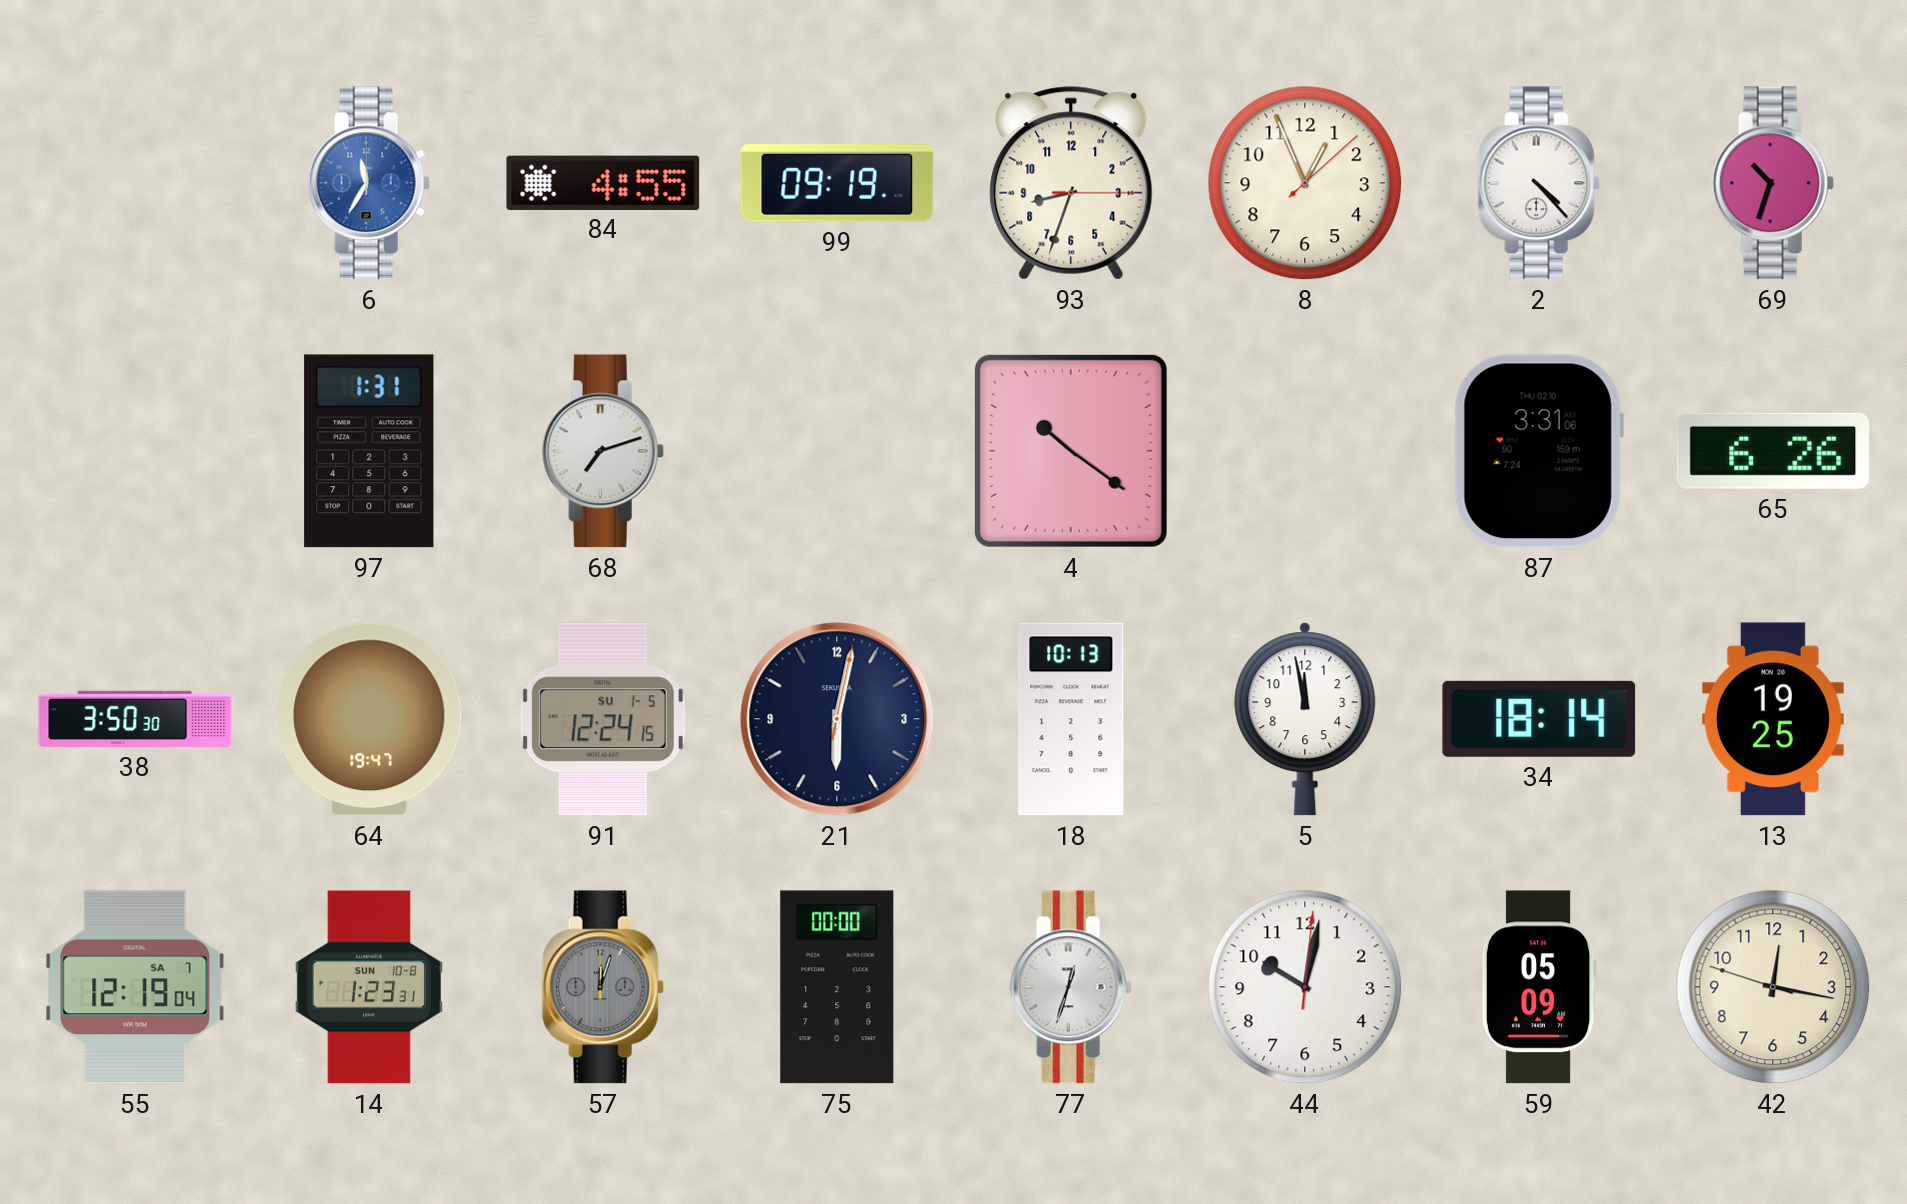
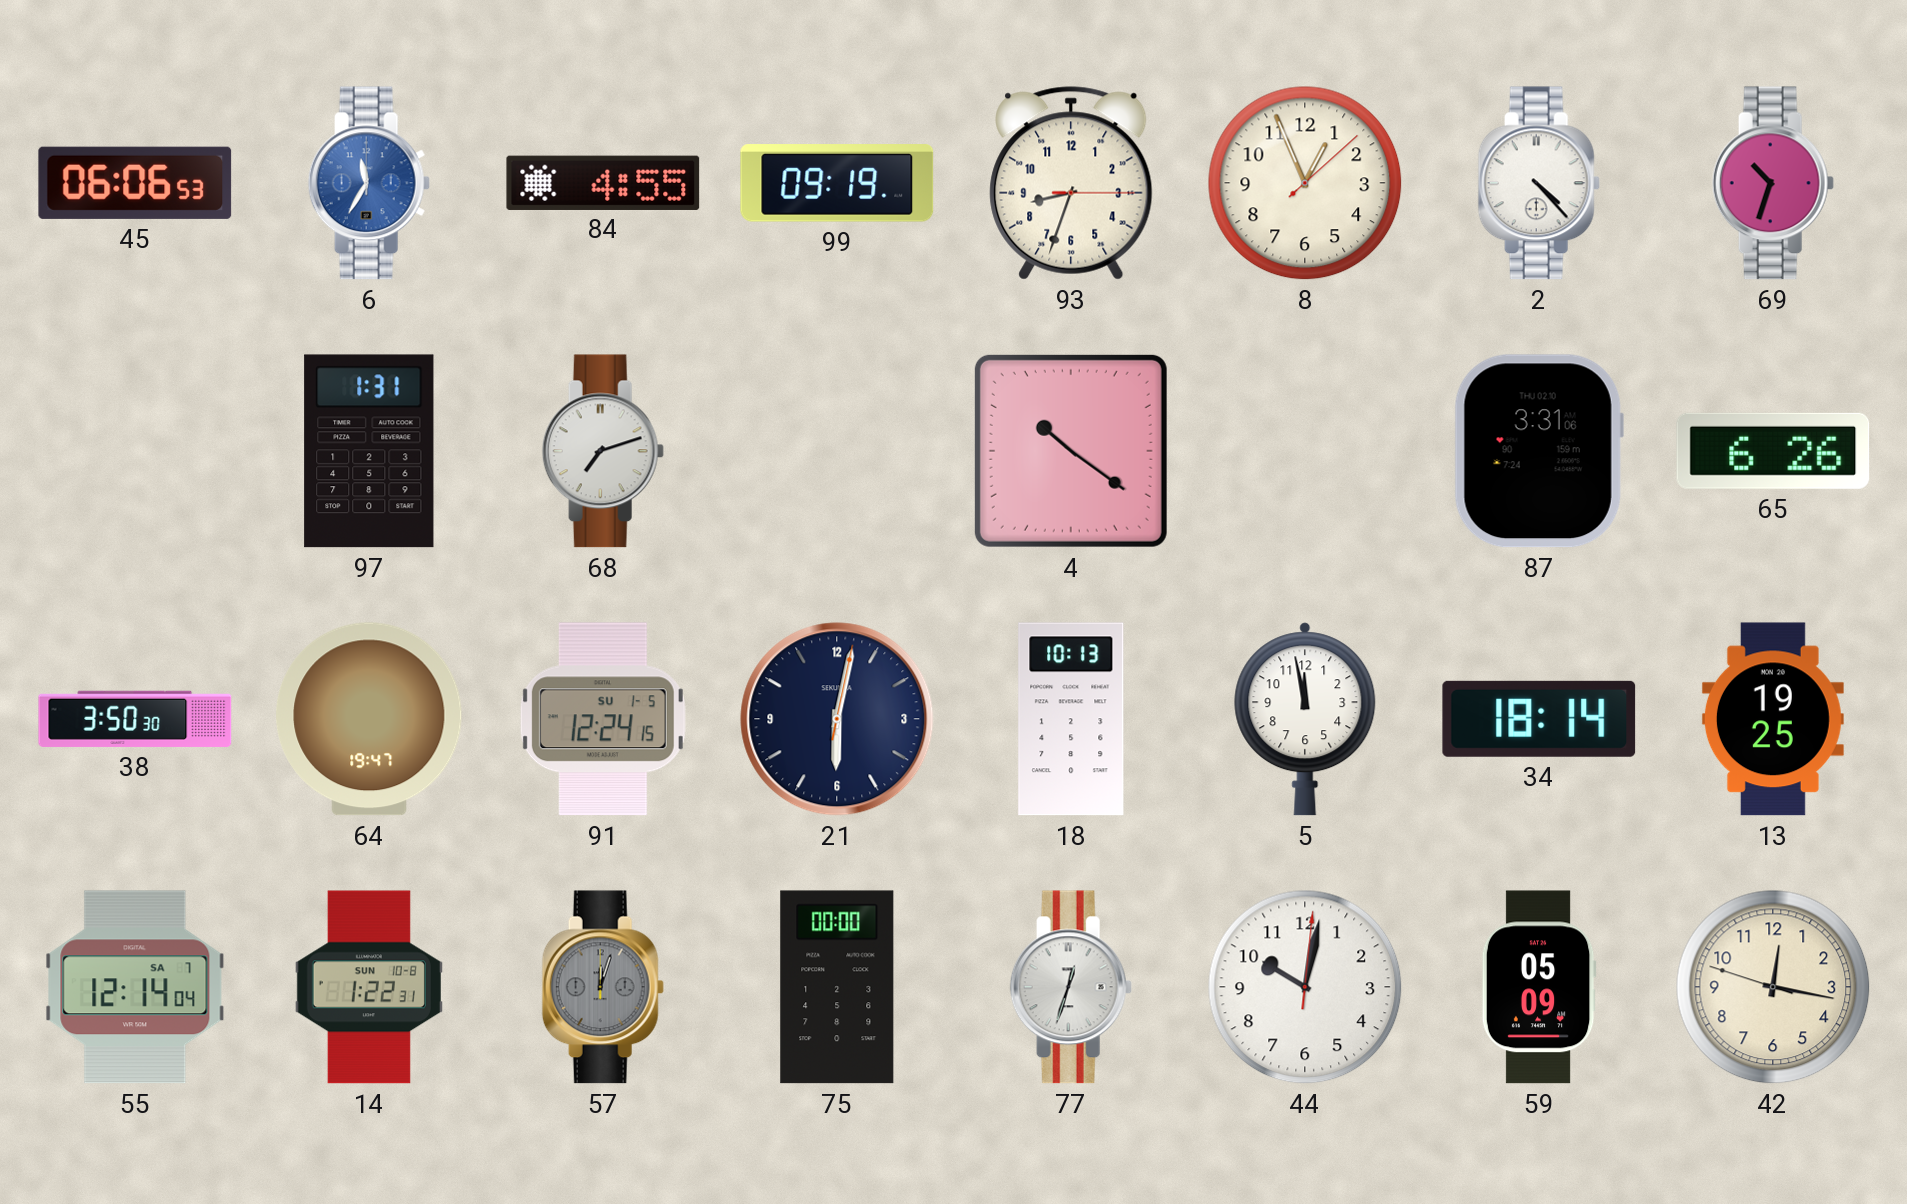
45: none -> 06:06
55: 12:19 -> 12:14
14: 1:23 -> 1:22
